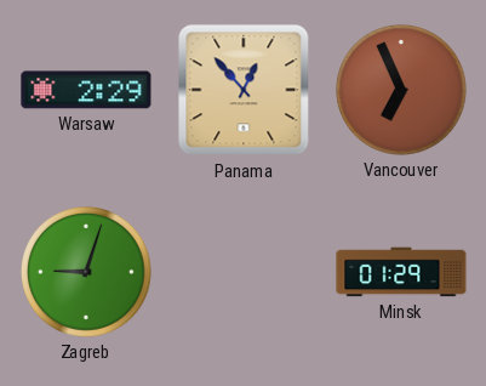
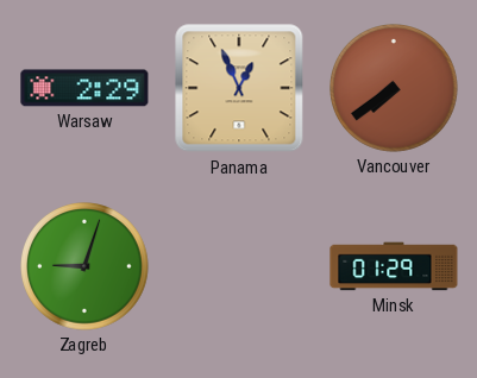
Panama: 12:53 -> 12:56
Vancouver: 6:56 -> 7:39
